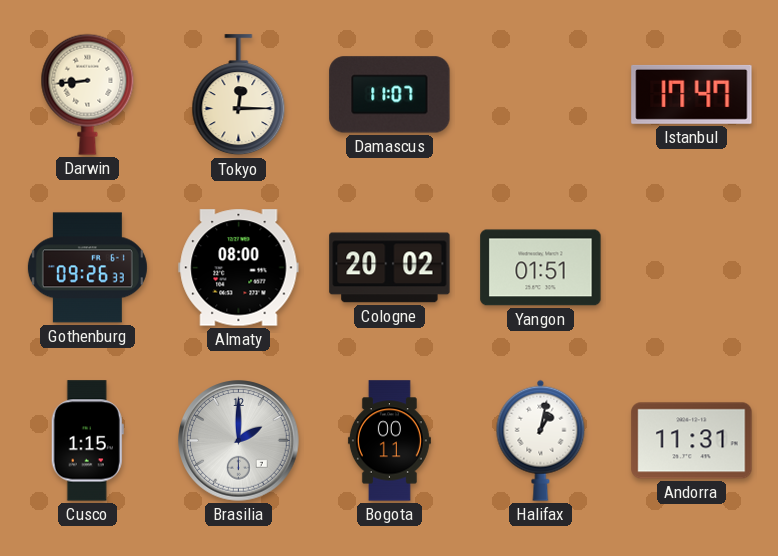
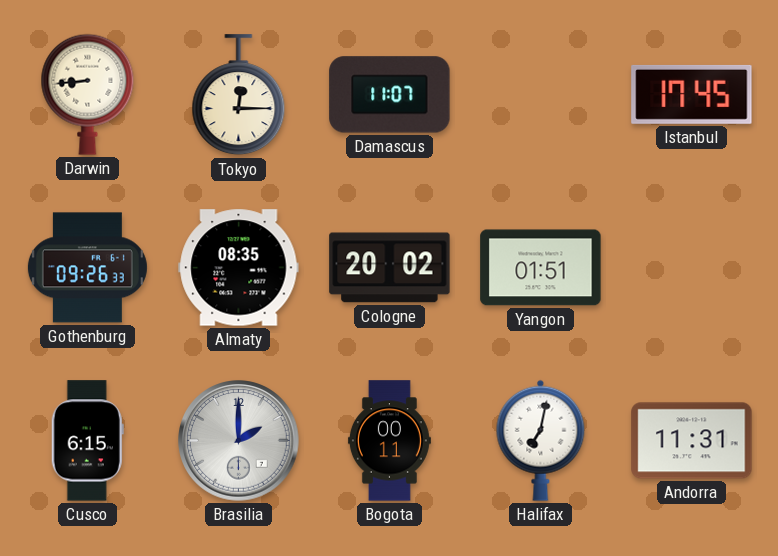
Istanbul: 17:47 -> 17:45
Almaty: 08:00 -> 08:35
Cusco: 1:15 -> 6:15
Halifax: 1:02 -> 7:02
